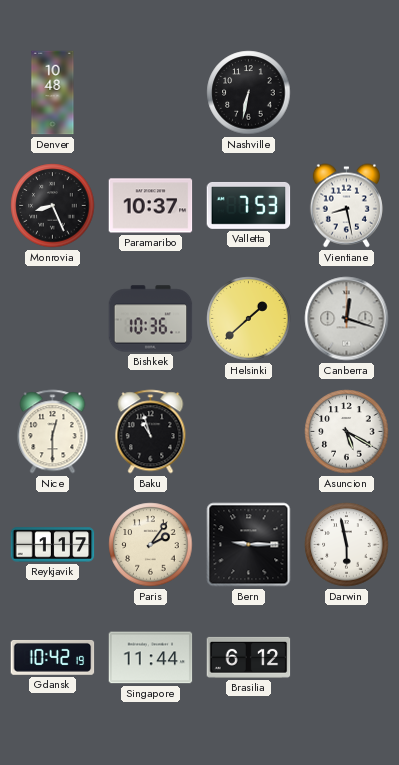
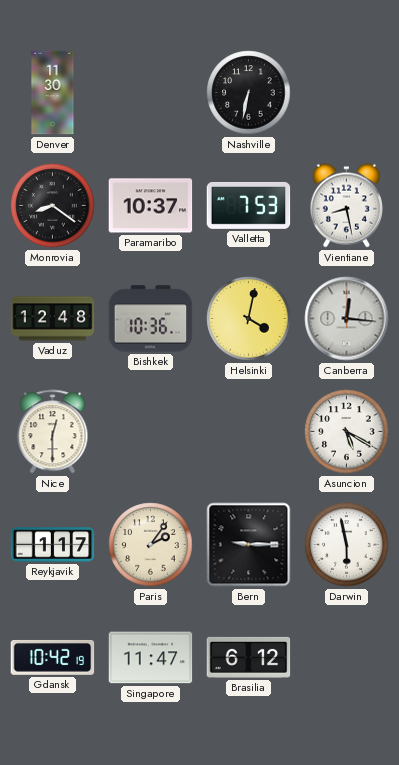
Denver: 10:48 -> 11:30
Monrovia: 8:26 -> 8:21
Vaduz: none -> 12:48
Helsinki: 1:38 -> 4:02
Canberra: 12:18 -> 12:16
Baku: 10:57 -> none
Singapore: 11:44 -> 11:47
